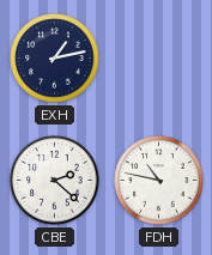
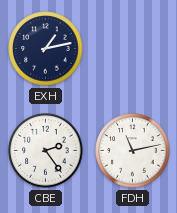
CBE: 2:22 -> 2:24
FDH: 10:47 -> 11:13
